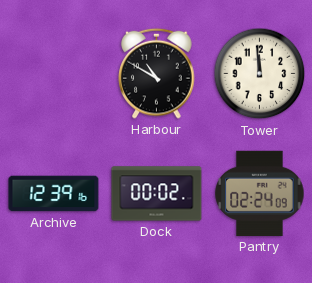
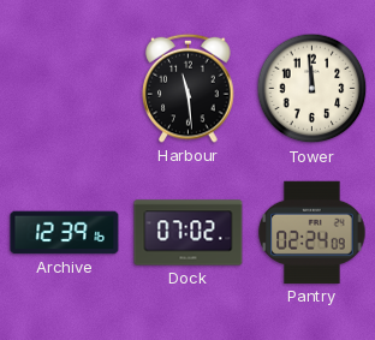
Harbour: 10:50 -> 11:29
Dock: 00:02 -> 07:02
